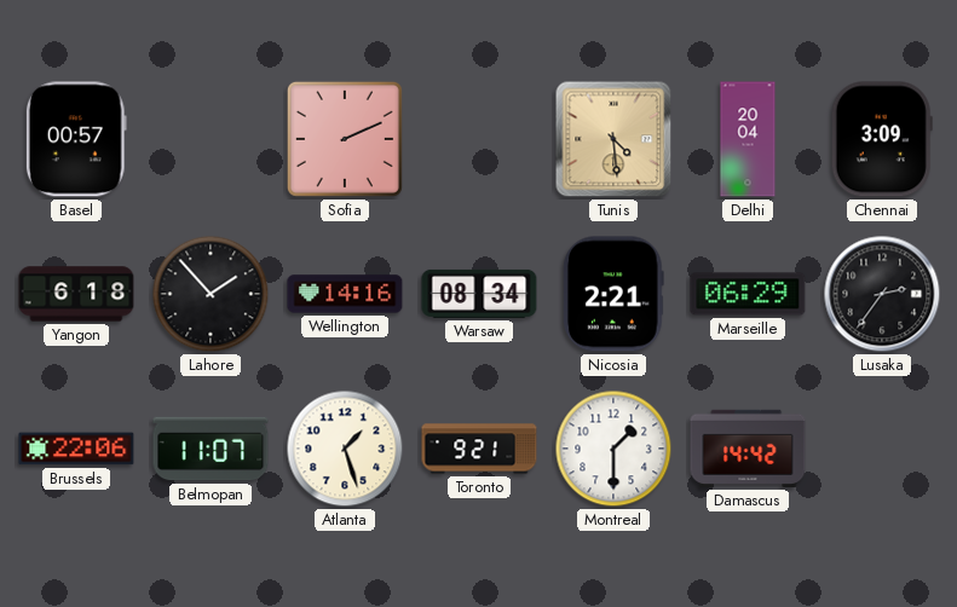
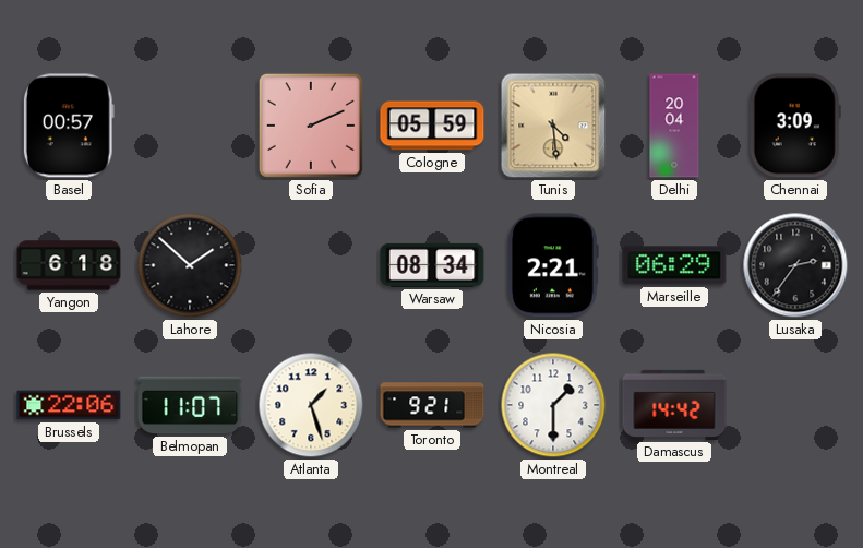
Cologne: none -> 05:59
Lahore: 1:53 -> 1:52
Wellington: 14:16 -> none
